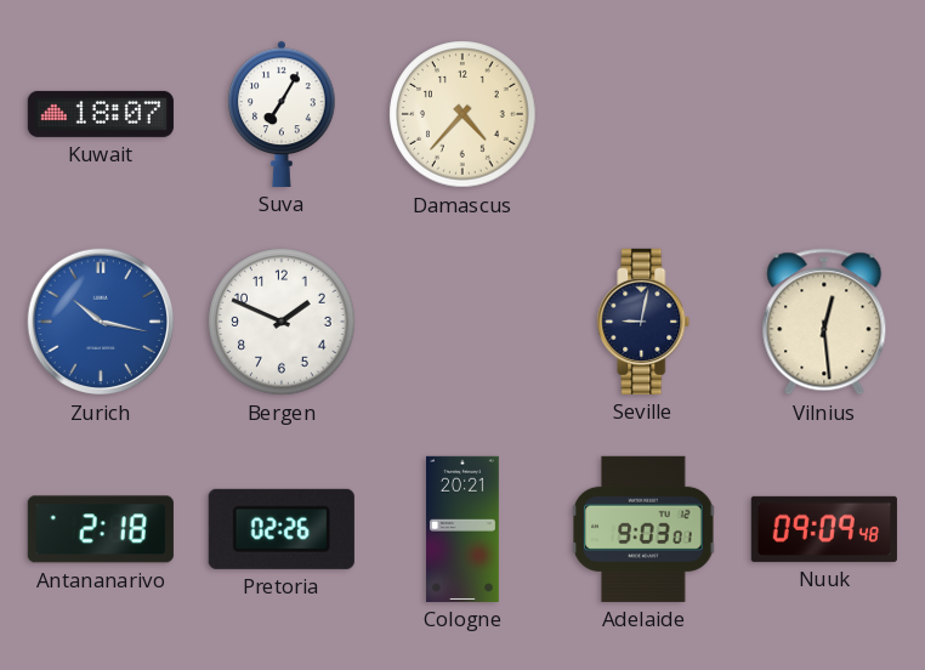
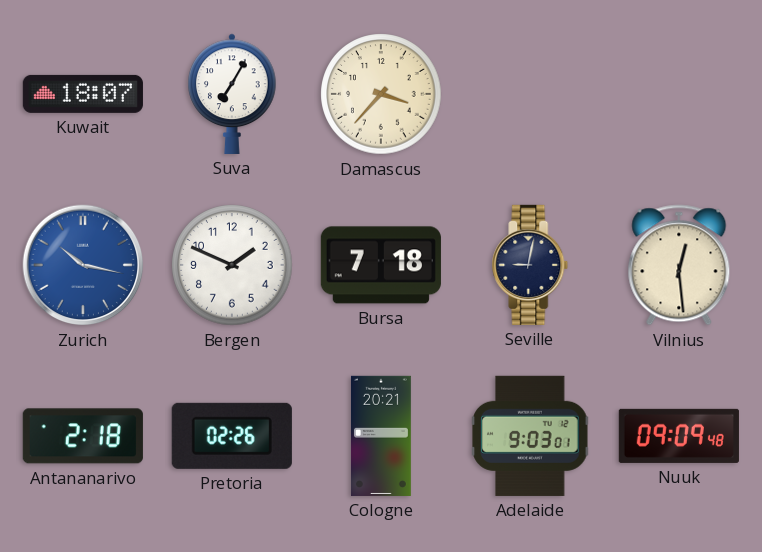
Damascus: 4:37 -> 3:37
Bursa: none -> 7:18
